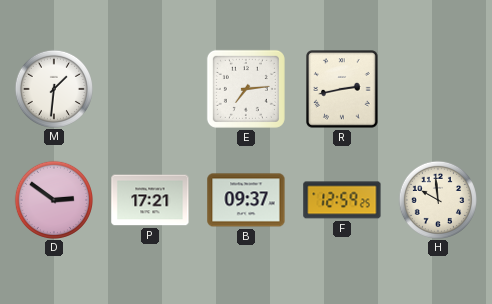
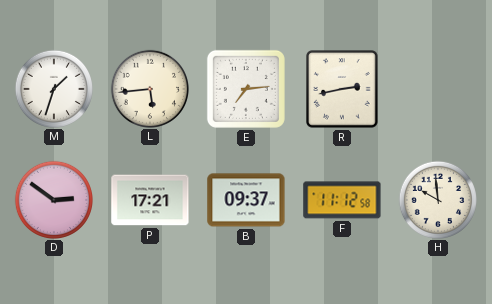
M: 1:31 -> 1:33
L: none -> 5:44
F: 12:59 -> 11:12
